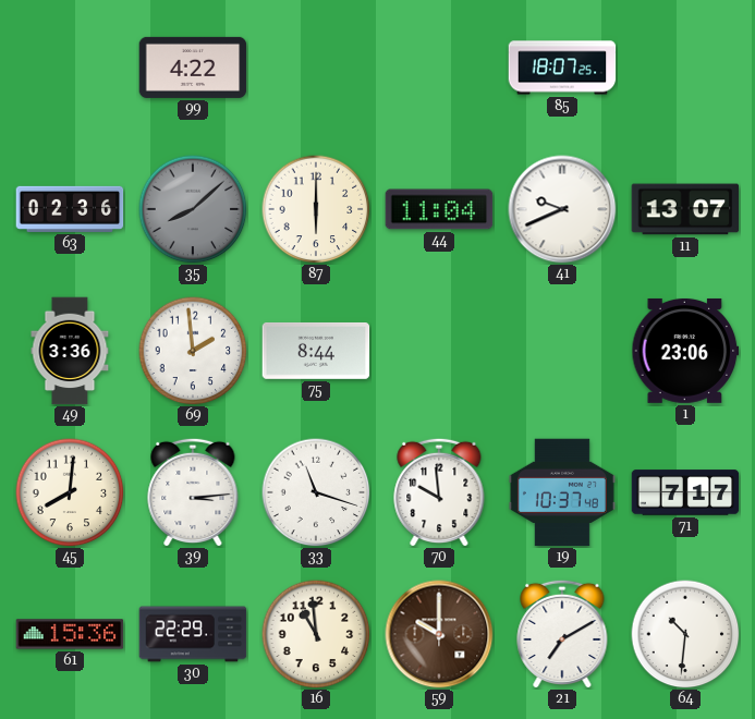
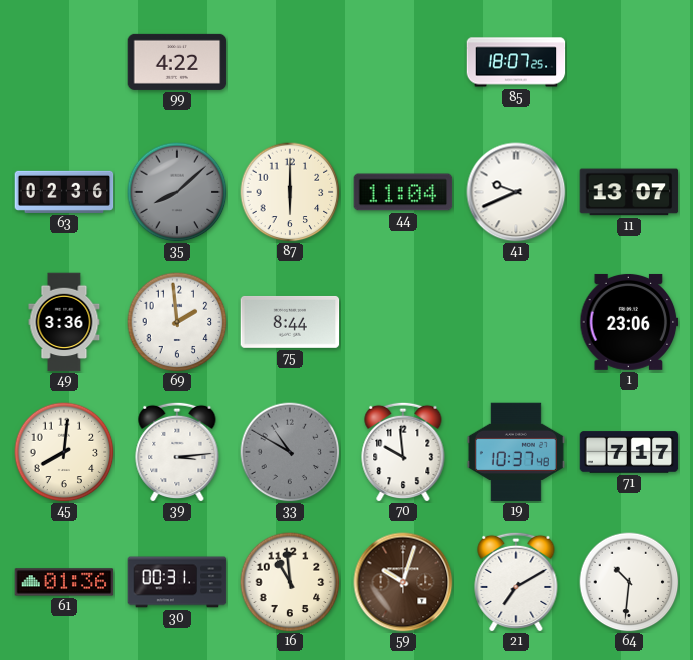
33: 11:18 -> 10:50
33 dial: white -> grey
61: 15:36 -> 01:36
30: 22:29 -> 00:31
59: 10:00 -> 10:03
